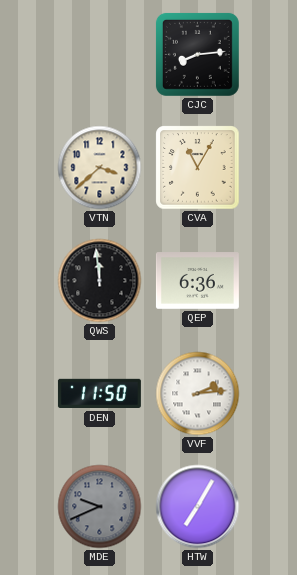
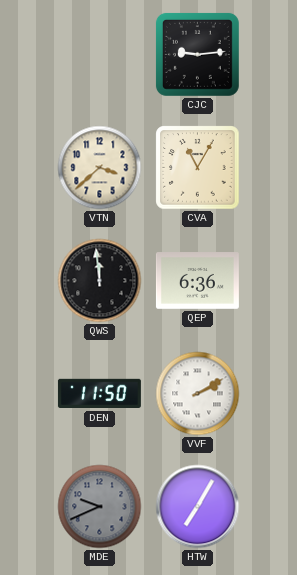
CJC: 8:14 -> 9:14
VVF: 2:14 -> 2:10
